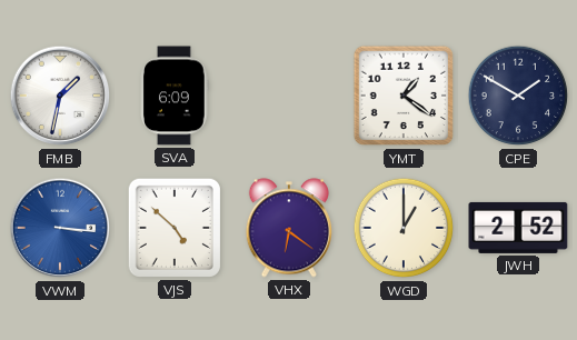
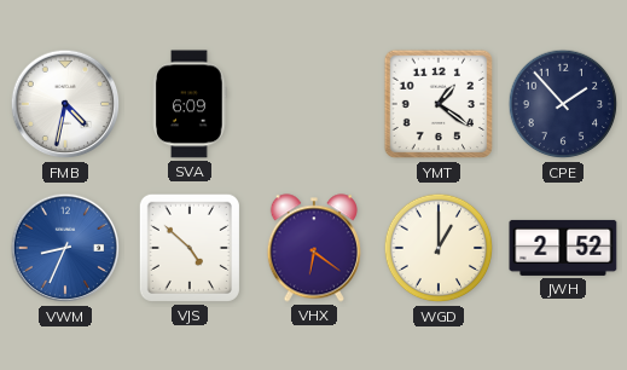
FMB: 1:32 -> 4:32
CPE: 1:50 -> 1:53
VWM: 3:16 -> 8:34
